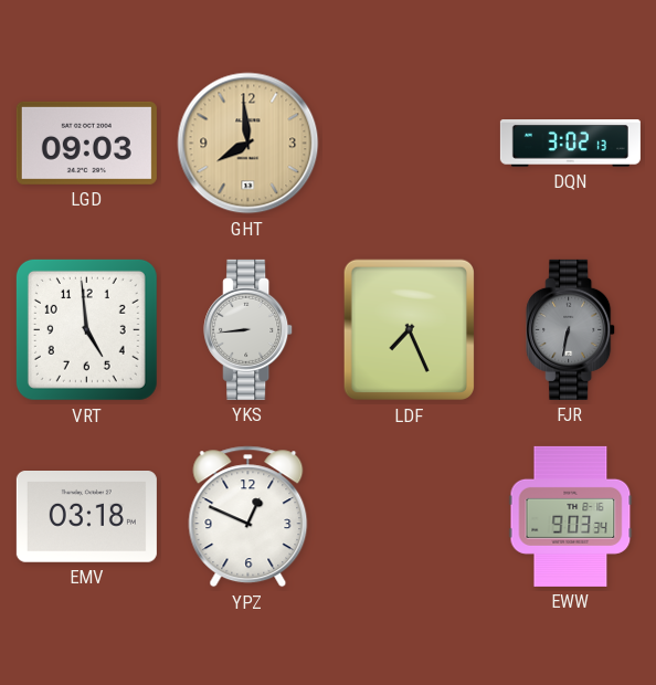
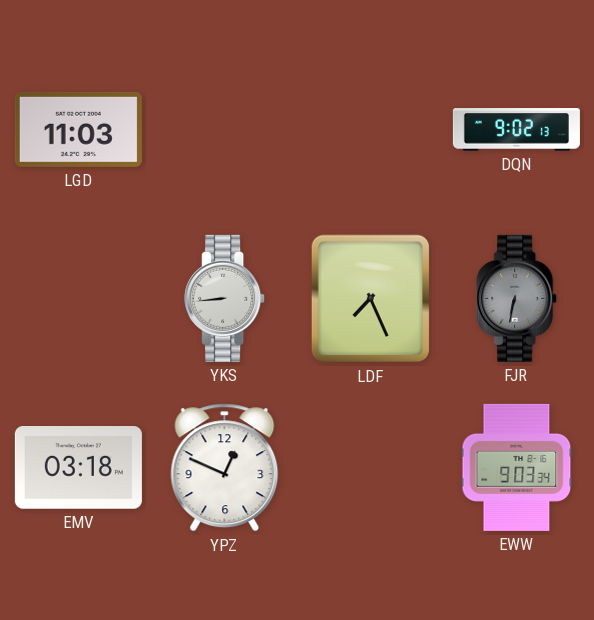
LGD: 09:03 -> 11:03
GHT: 7:59 -> none
DQN: 3:02 -> 9:02
VRT: 4:59 -> none
